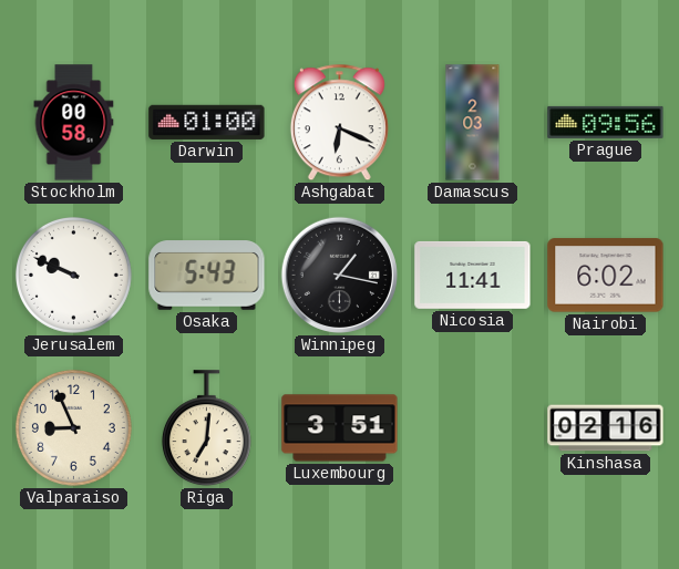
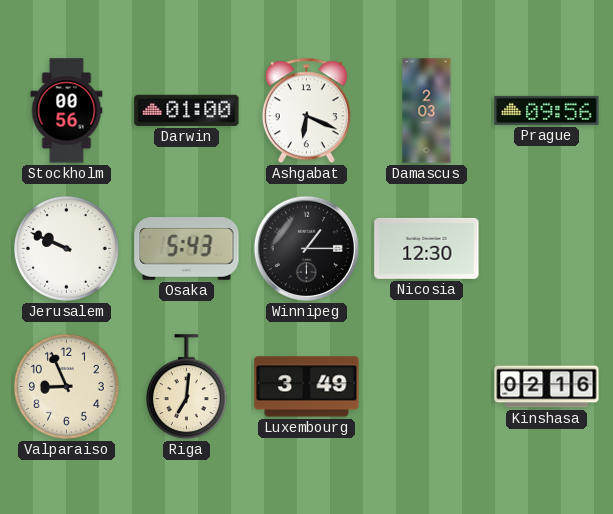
Stockholm: 00:58 -> 00:56
Winnipeg: 1:17 -> 1:15
Nicosia: 11:41 -> 12:30
Nairobi: 6:02 -> none
Luxembourg: 3:51 -> 3:49
